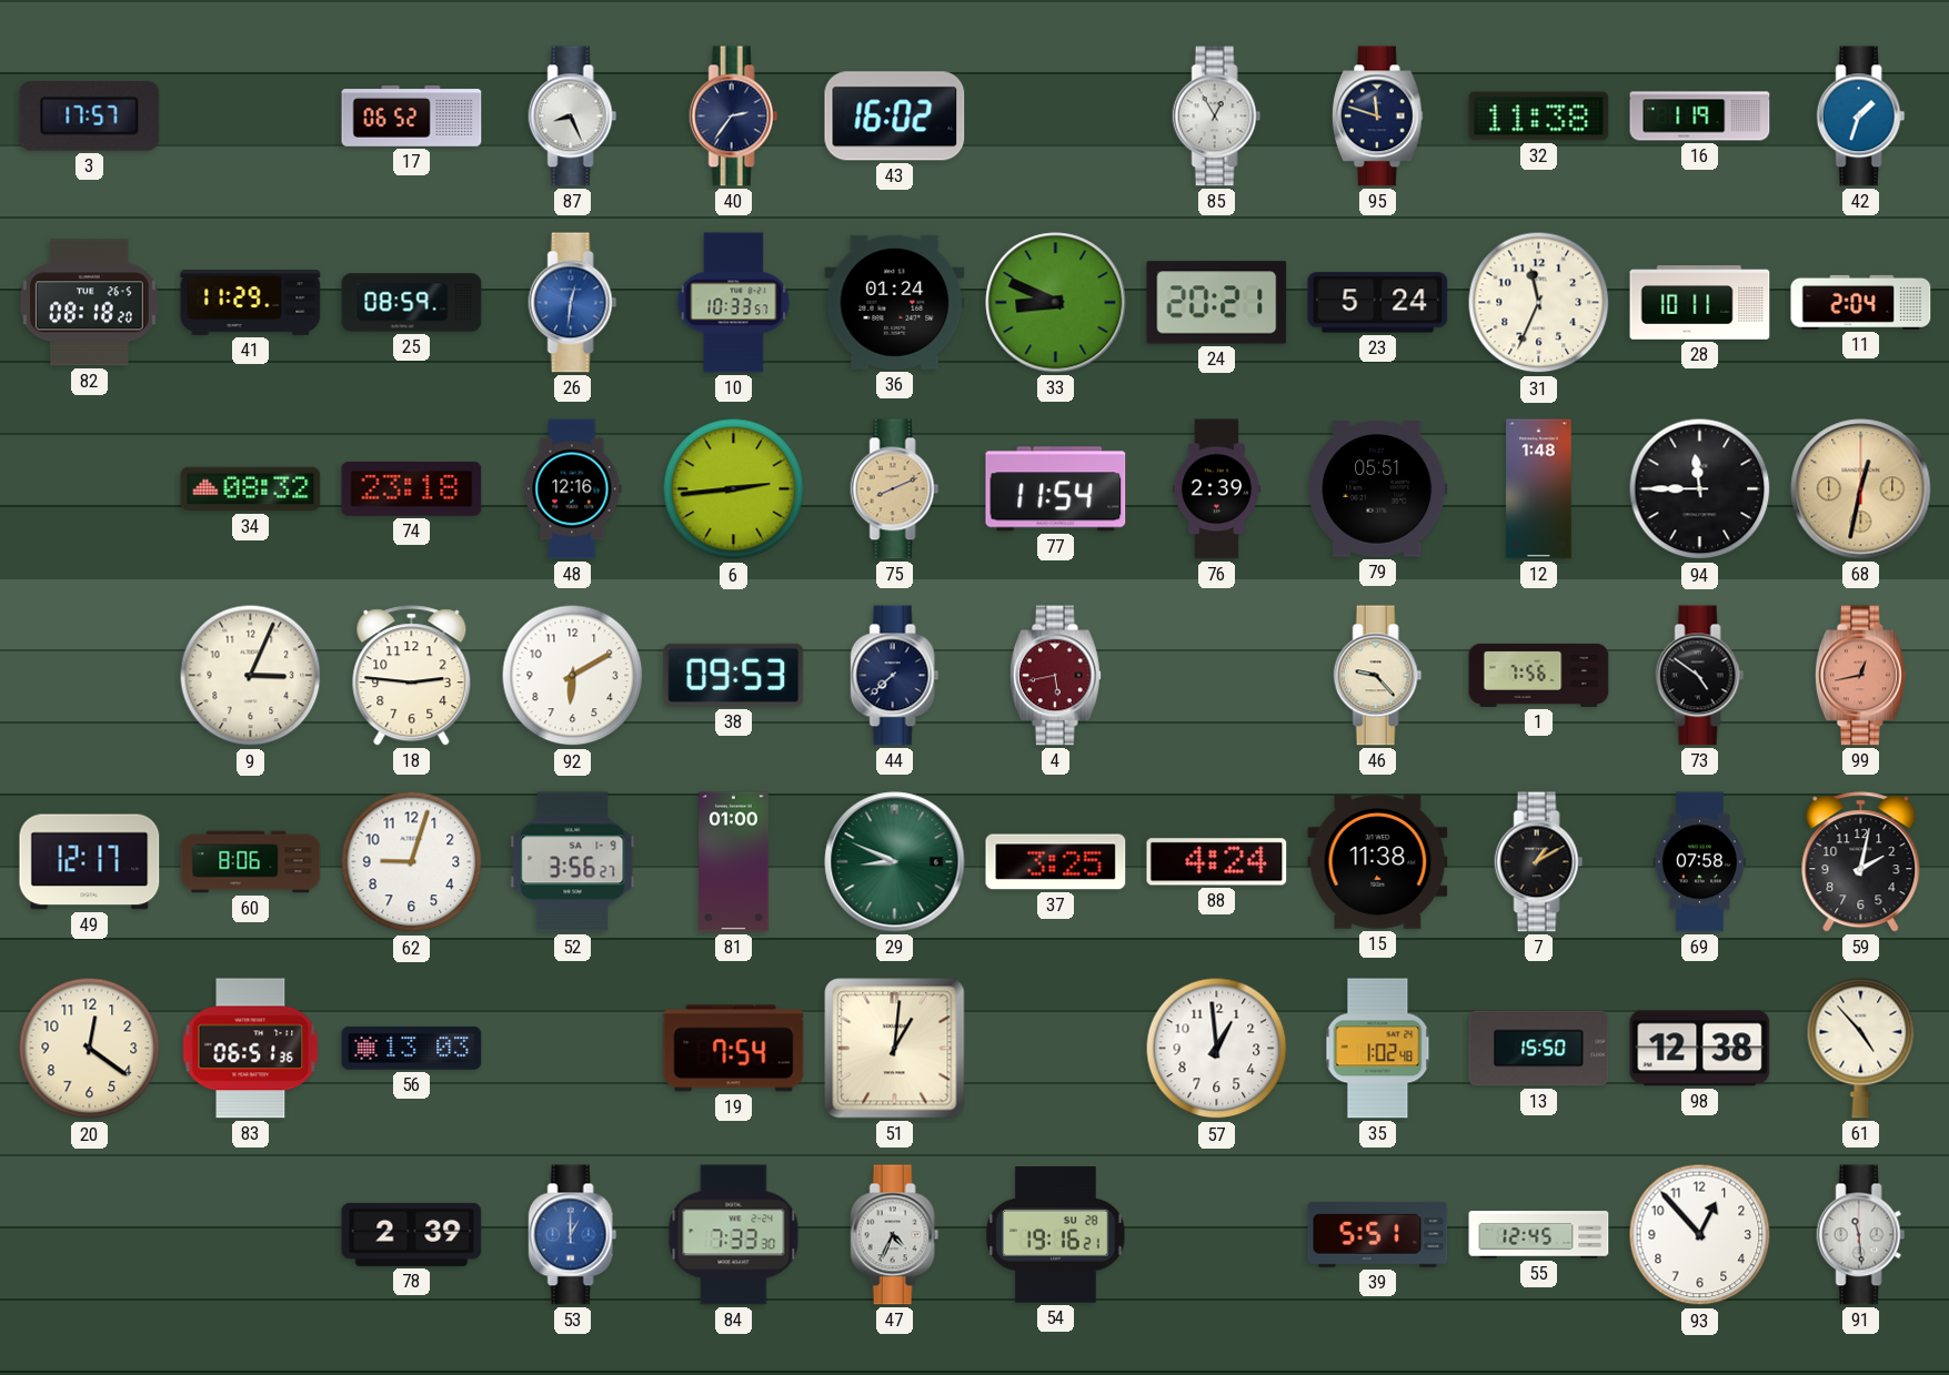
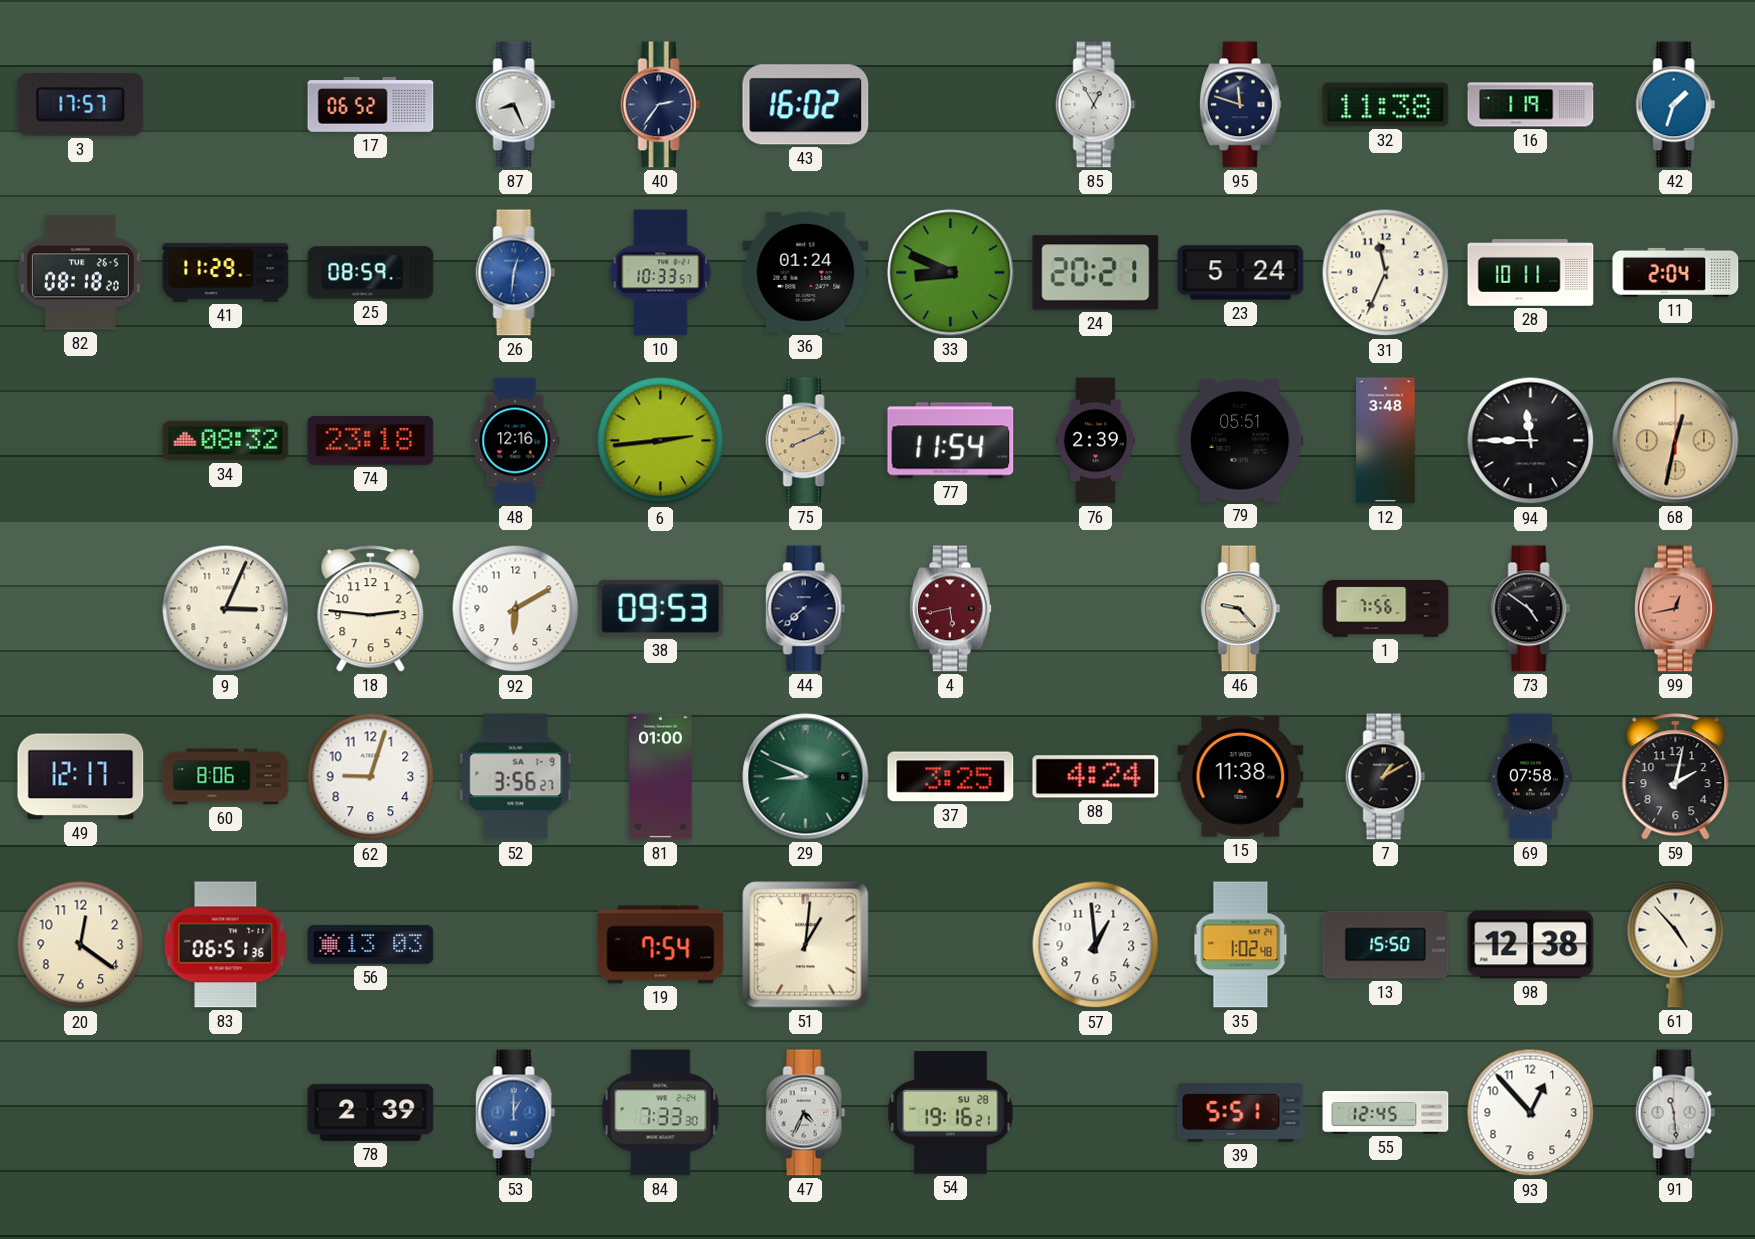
12: 1:48 -> 3:48
